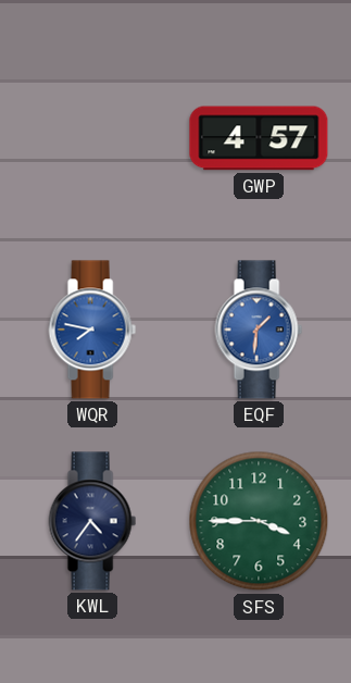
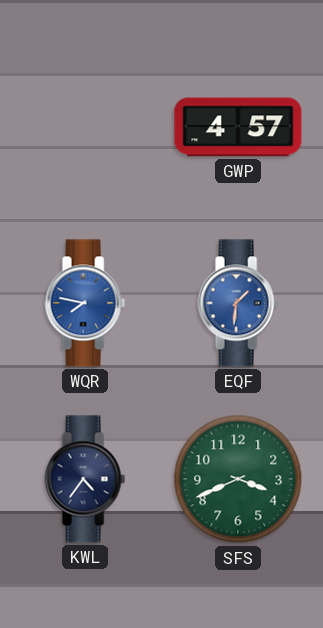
SFS: 3:45 -> 3:41
